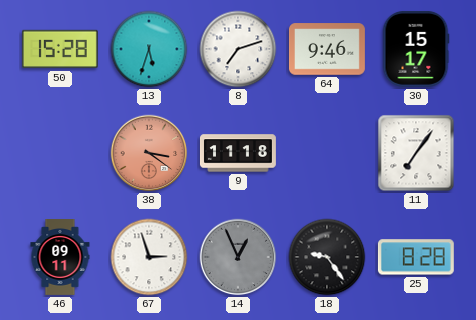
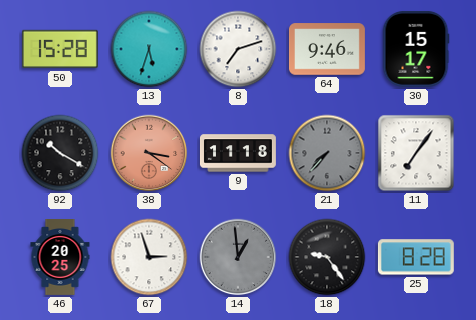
92: none -> 10:20
21: none -> 7:37
46: 09:11 -> 20:25
14: 12:56 -> 12:59
